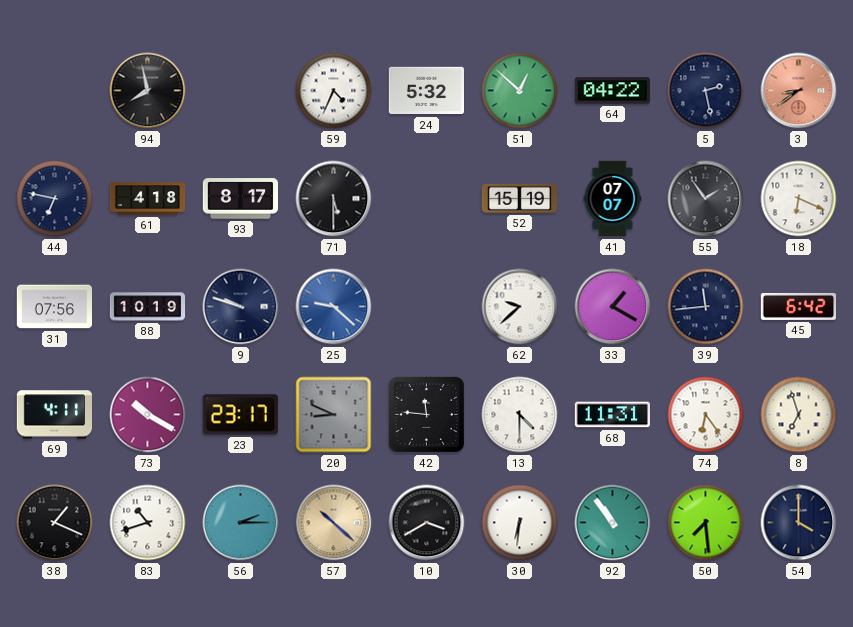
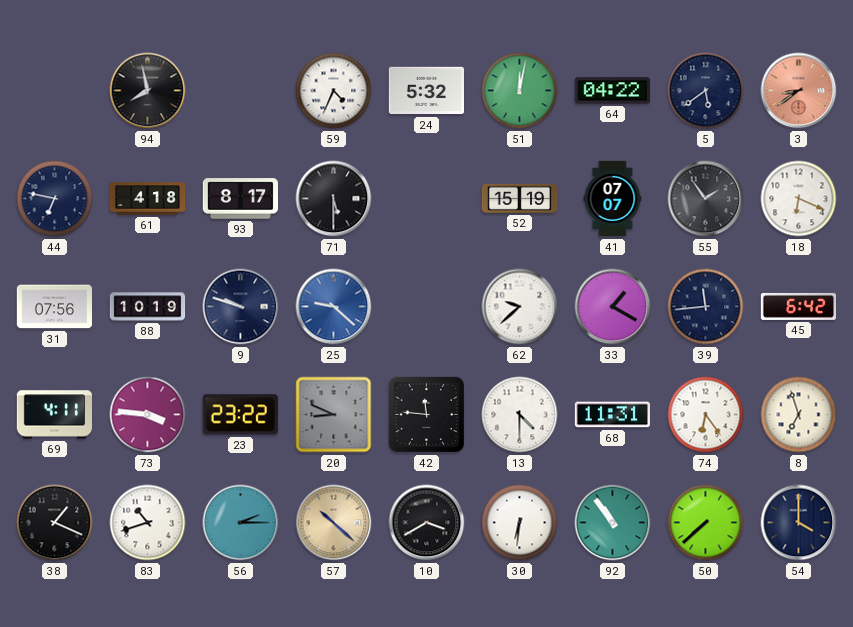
51: 12:52 -> 12:02
5: 2:28 -> 5:39
73: 10:20 -> 3:46
23: 23:17 -> 23:22
50: 7:29 -> 7:38
